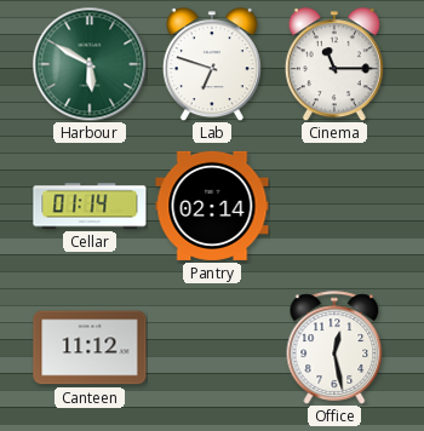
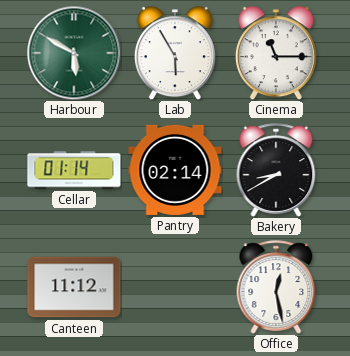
Lab: 6:48 -> 5:55
Bakery: none -> 8:40
